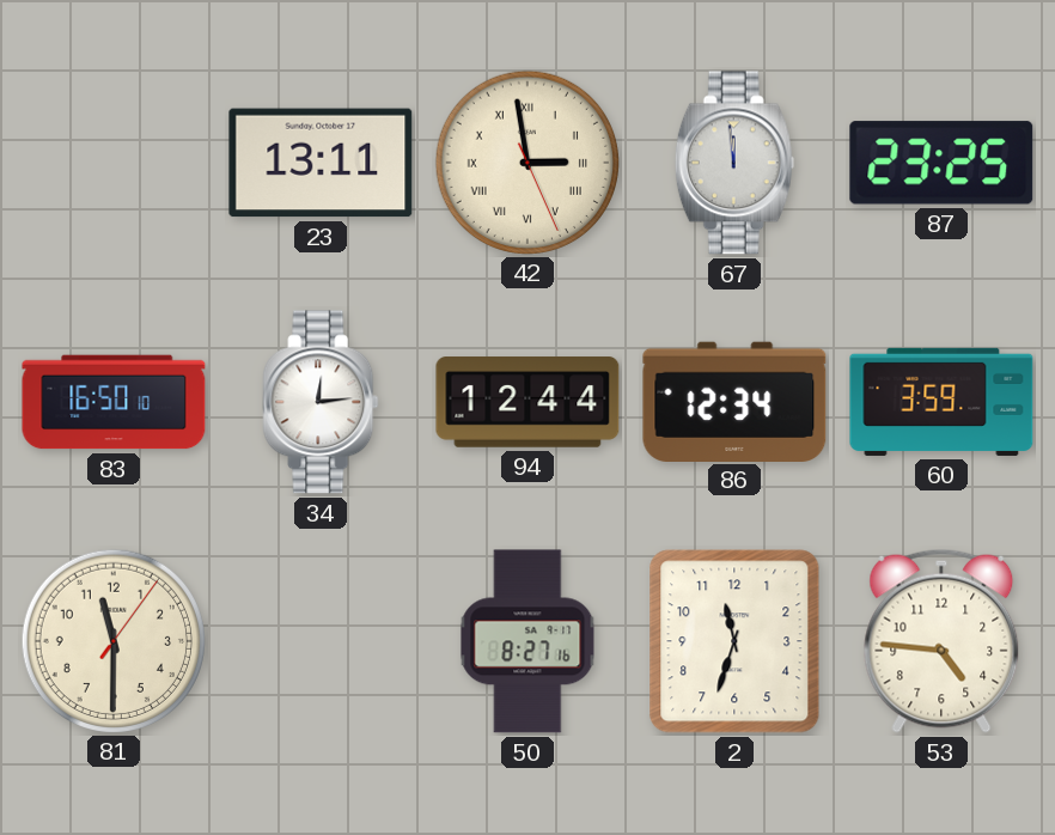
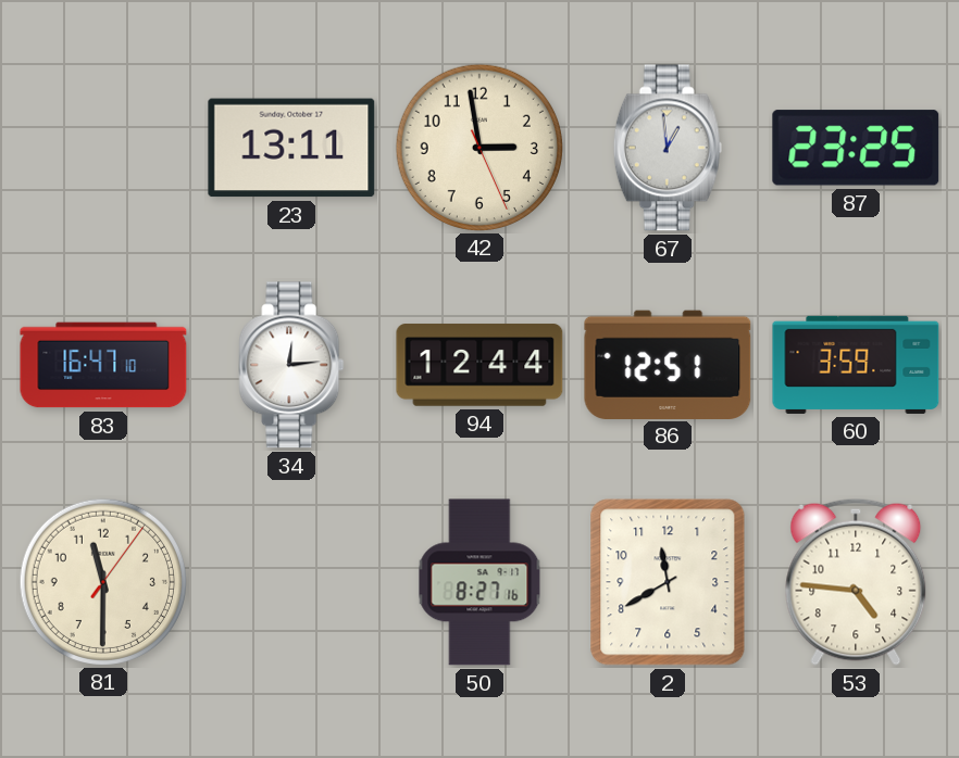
42 numerals: Roman -> Arabic
67: 11:59 -> 12:59
83: 16:50 -> 16:47
86: 12:34 -> 12:51
2: 11:33 -> 11:40
